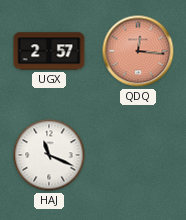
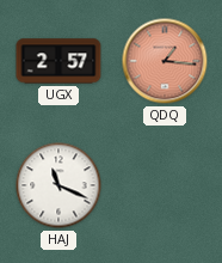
QDQ: 12:16 -> 1:16
